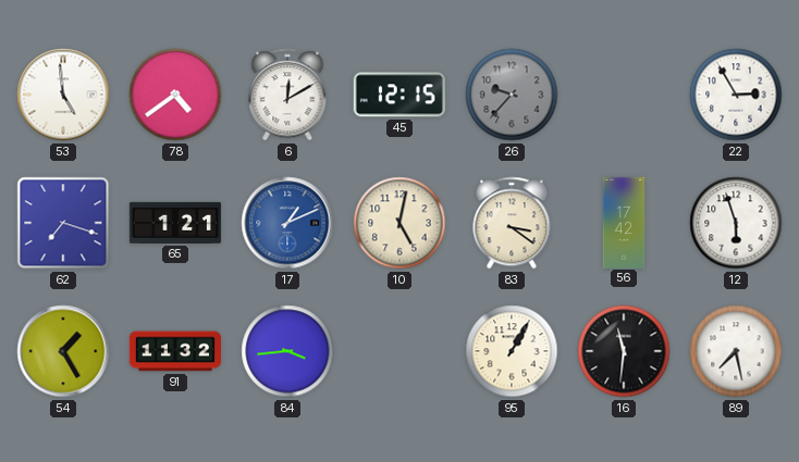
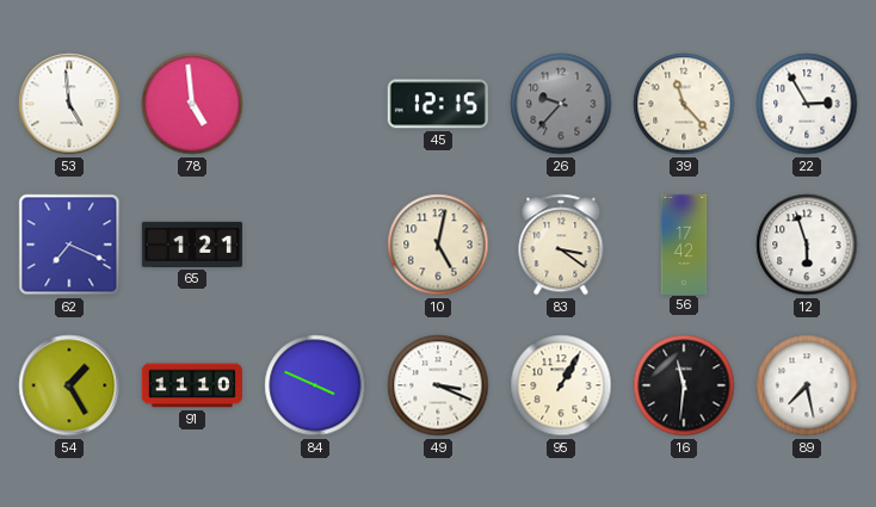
78: 4:39 -> 4:59
6: 12:10 -> none
39: none -> 11:23
62: 7:18 -> 7:19
17: 1:11 -> none
91: 11:32 -> 11:10
84: 3:44 -> 3:49
49: none -> 3:19
